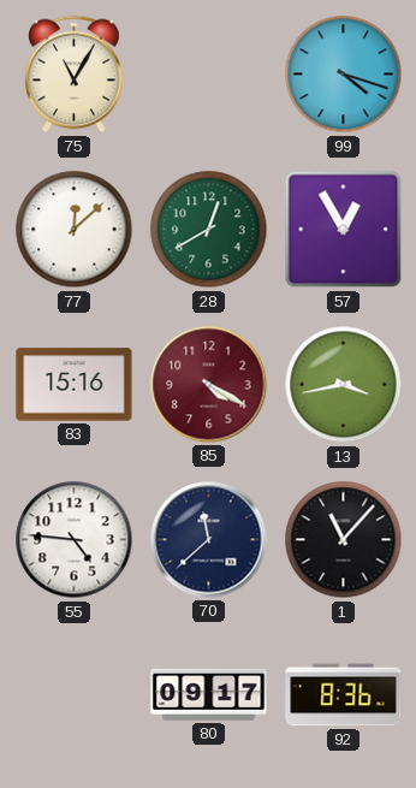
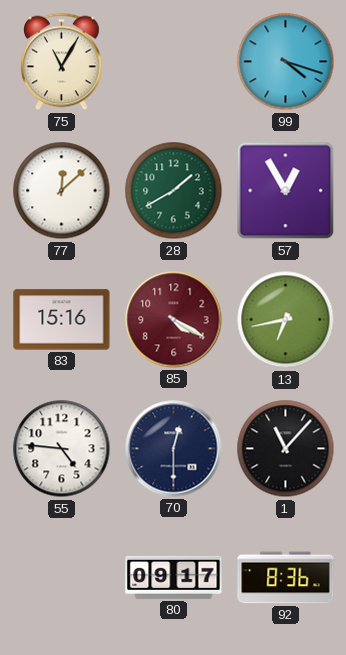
28: 12:40 -> 1:40
13: 3:43 -> 6:43
70: 11:38 -> 12:30
